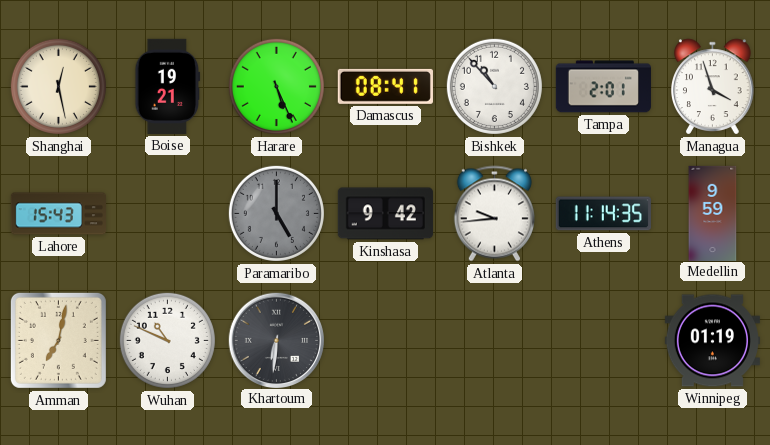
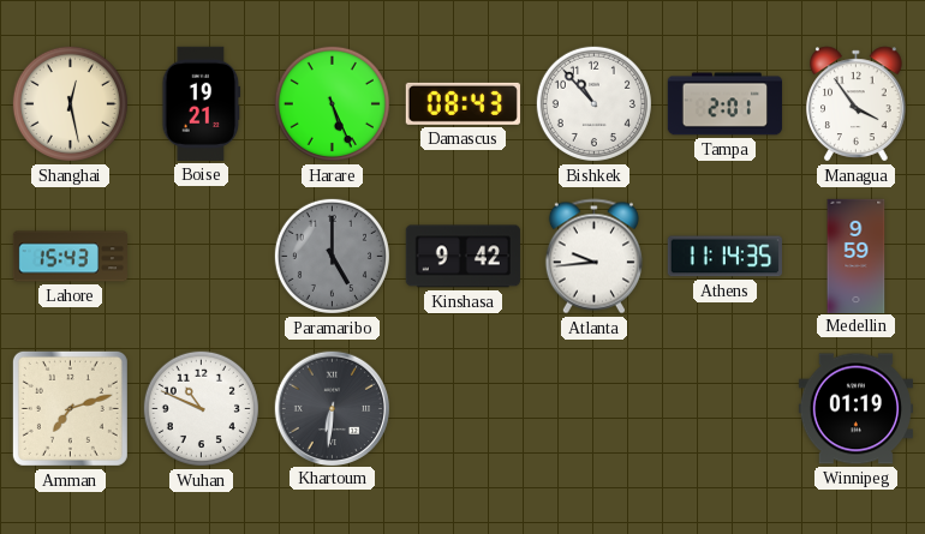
Damascus: 08:41 -> 08:43
Managua: 3:57 -> 3:54
Amman: 7:02 -> 7:12
